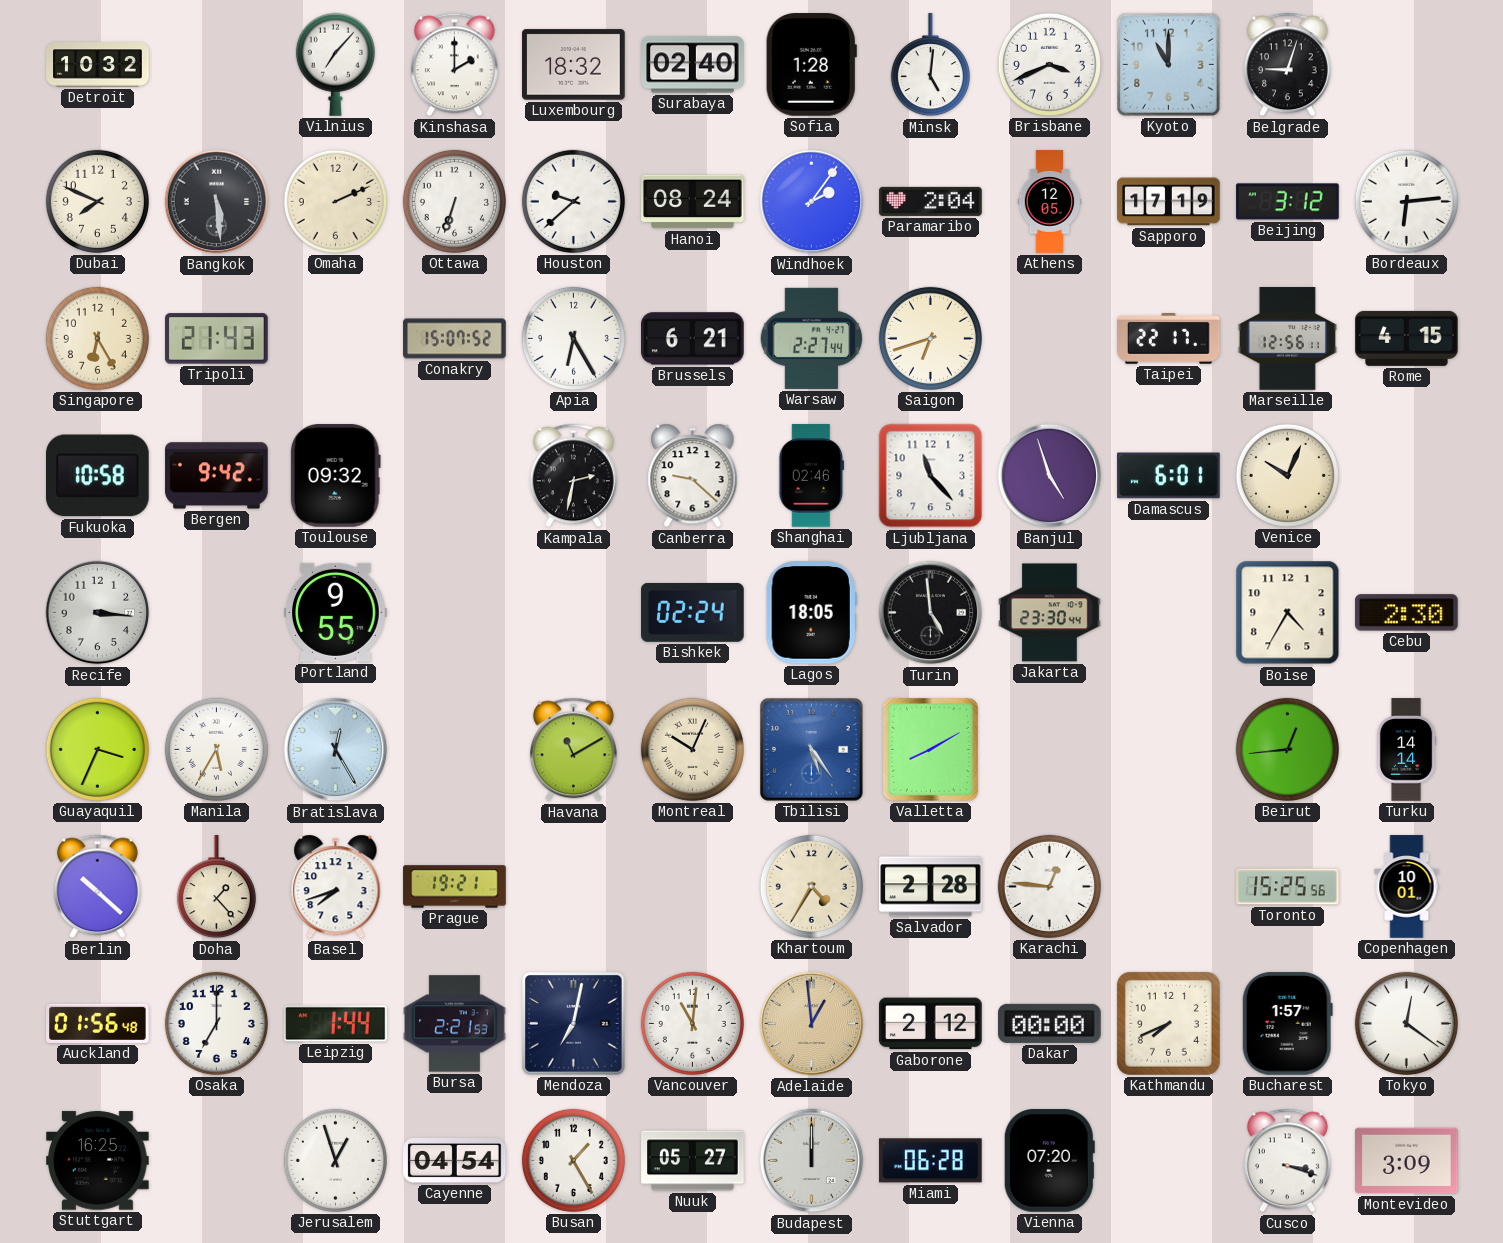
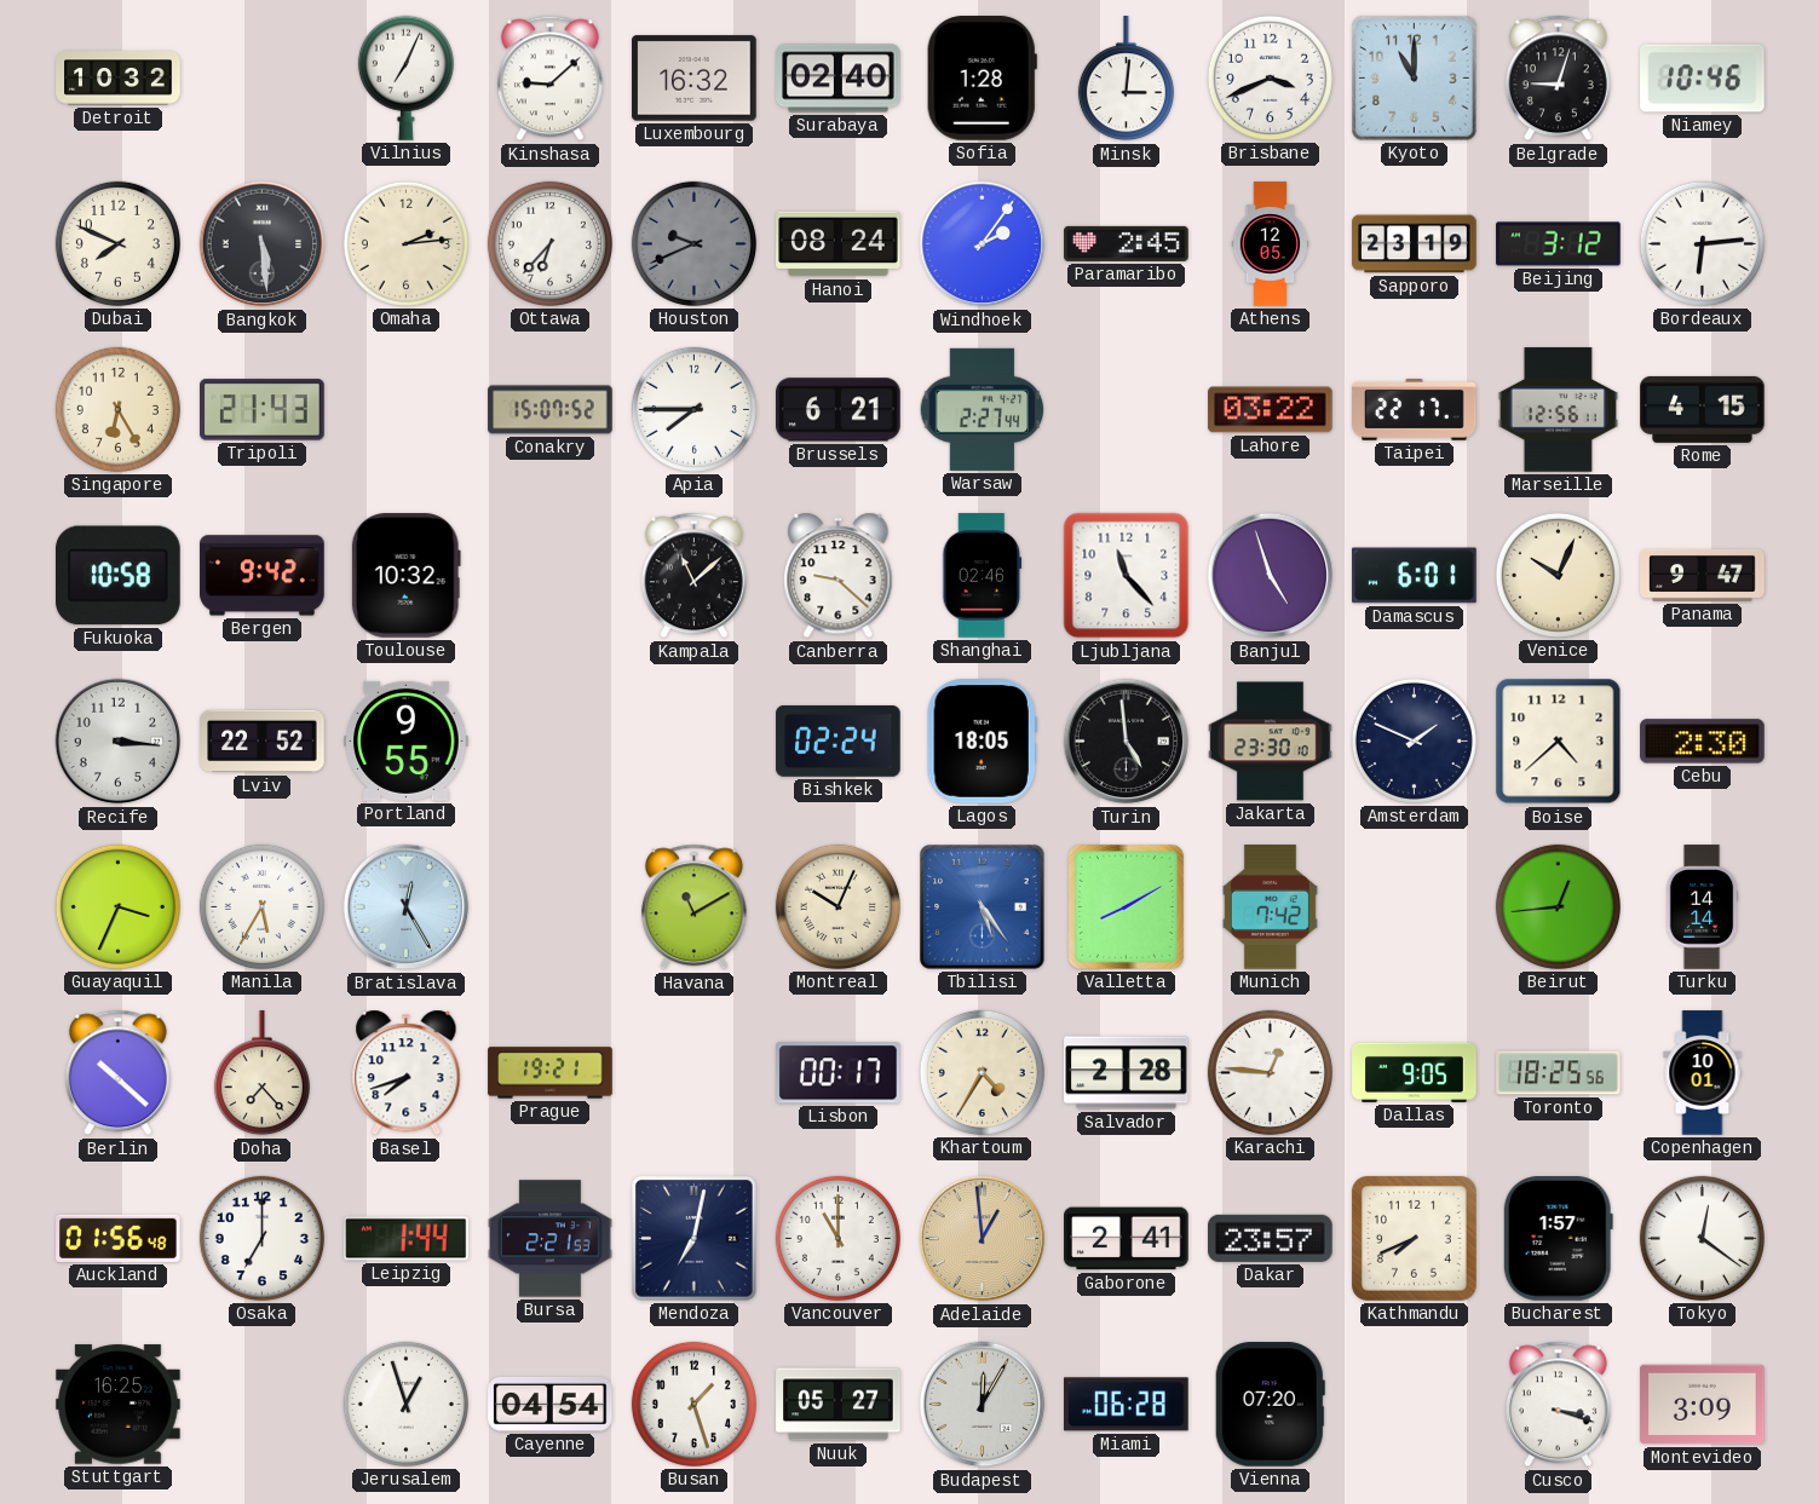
Vilnius: 7:07 -> 7:04
Kinshasa: 2:00 -> 9:08
Luxembourg: 18:32 -> 16:32
Minsk: 5:01 -> 3:01
Niamey: none -> 10:46
Omaha: 2:11 -> 2:14
Ottawa: 6:33 -> 6:37
Houston: 9:38 -> 9:41
Houston dial: white -> grey
Paramaribo: 2:04 -> 2:45
Sapporo: 17:19 -> 23:19
Apia: 6:25 -> 7:45
Saigon: 6:42 -> none
Lahore: none -> 03:22
Toulouse: 09:32 -> 10:32
Kampala: 2:32 -> 11:08
Panama: none -> 9:47
Lviv: none -> 22:52
Jakarta: 23:30:44 -> 23:30:10
Amsterdam: none -> 1:49
Boise: 4:35 -> 4:38
Munich: none -> 7:42
Doha: 1:23 -> 7:23
Lisbon: none -> 00:17
Dallas: none -> 9:05
Toronto: 15:25 -> 18:25
Vancouver: 11:01 -> 11:00
Gaborone: 2:12 -> 2:41
Dakar: 00:00 -> 23:57
Busan: 1:25 -> 1:27
Budapest: 12:00 -> 12:05
